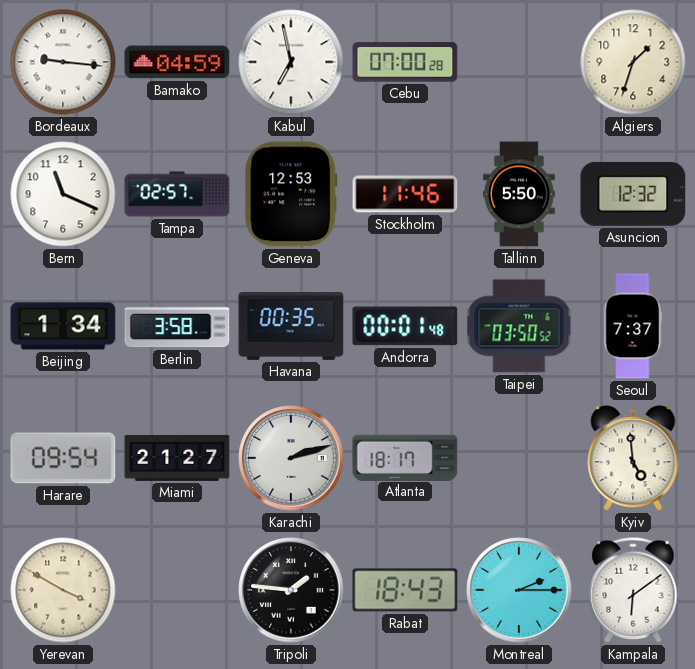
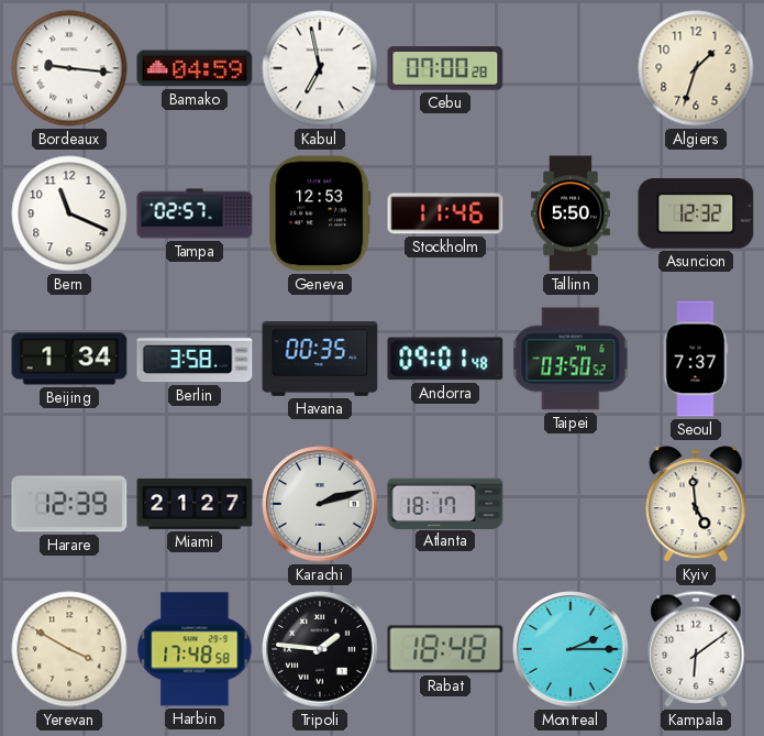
Andorra: 00:01 -> 09:01
Harare: 09:54 -> 12:39
Harbin: none -> 17:48
Rabat: 18:43 -> 18:48
